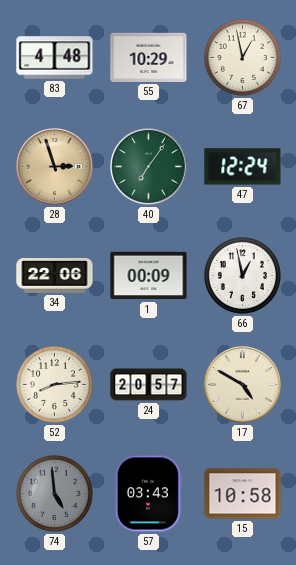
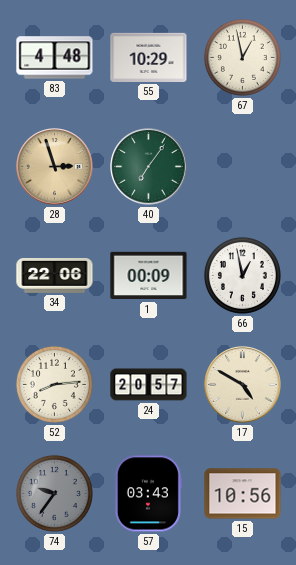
47: 12:24 -> none
74: 4:59 -> 9:36
15: 10:58 -> 10:56
